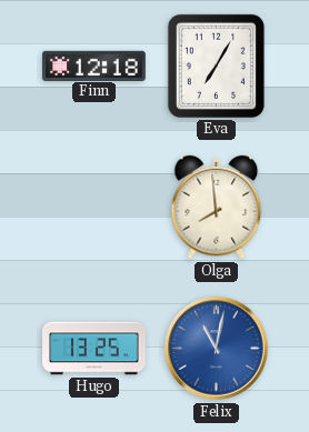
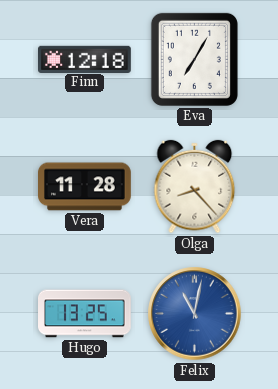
Vera: none -> 11:28
Olga: 7:59 -> 8:23
